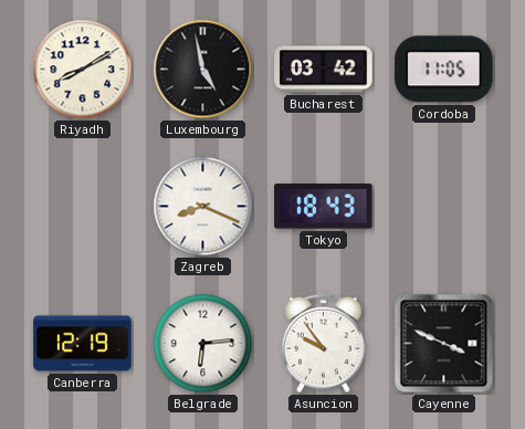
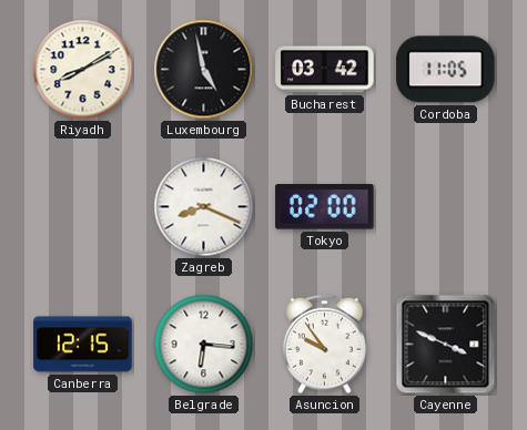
Tokyo: 18:43 -> 02:00
Canberra: 12:19 -> 12:15
Belgrade: 6:14 -> 6:16
